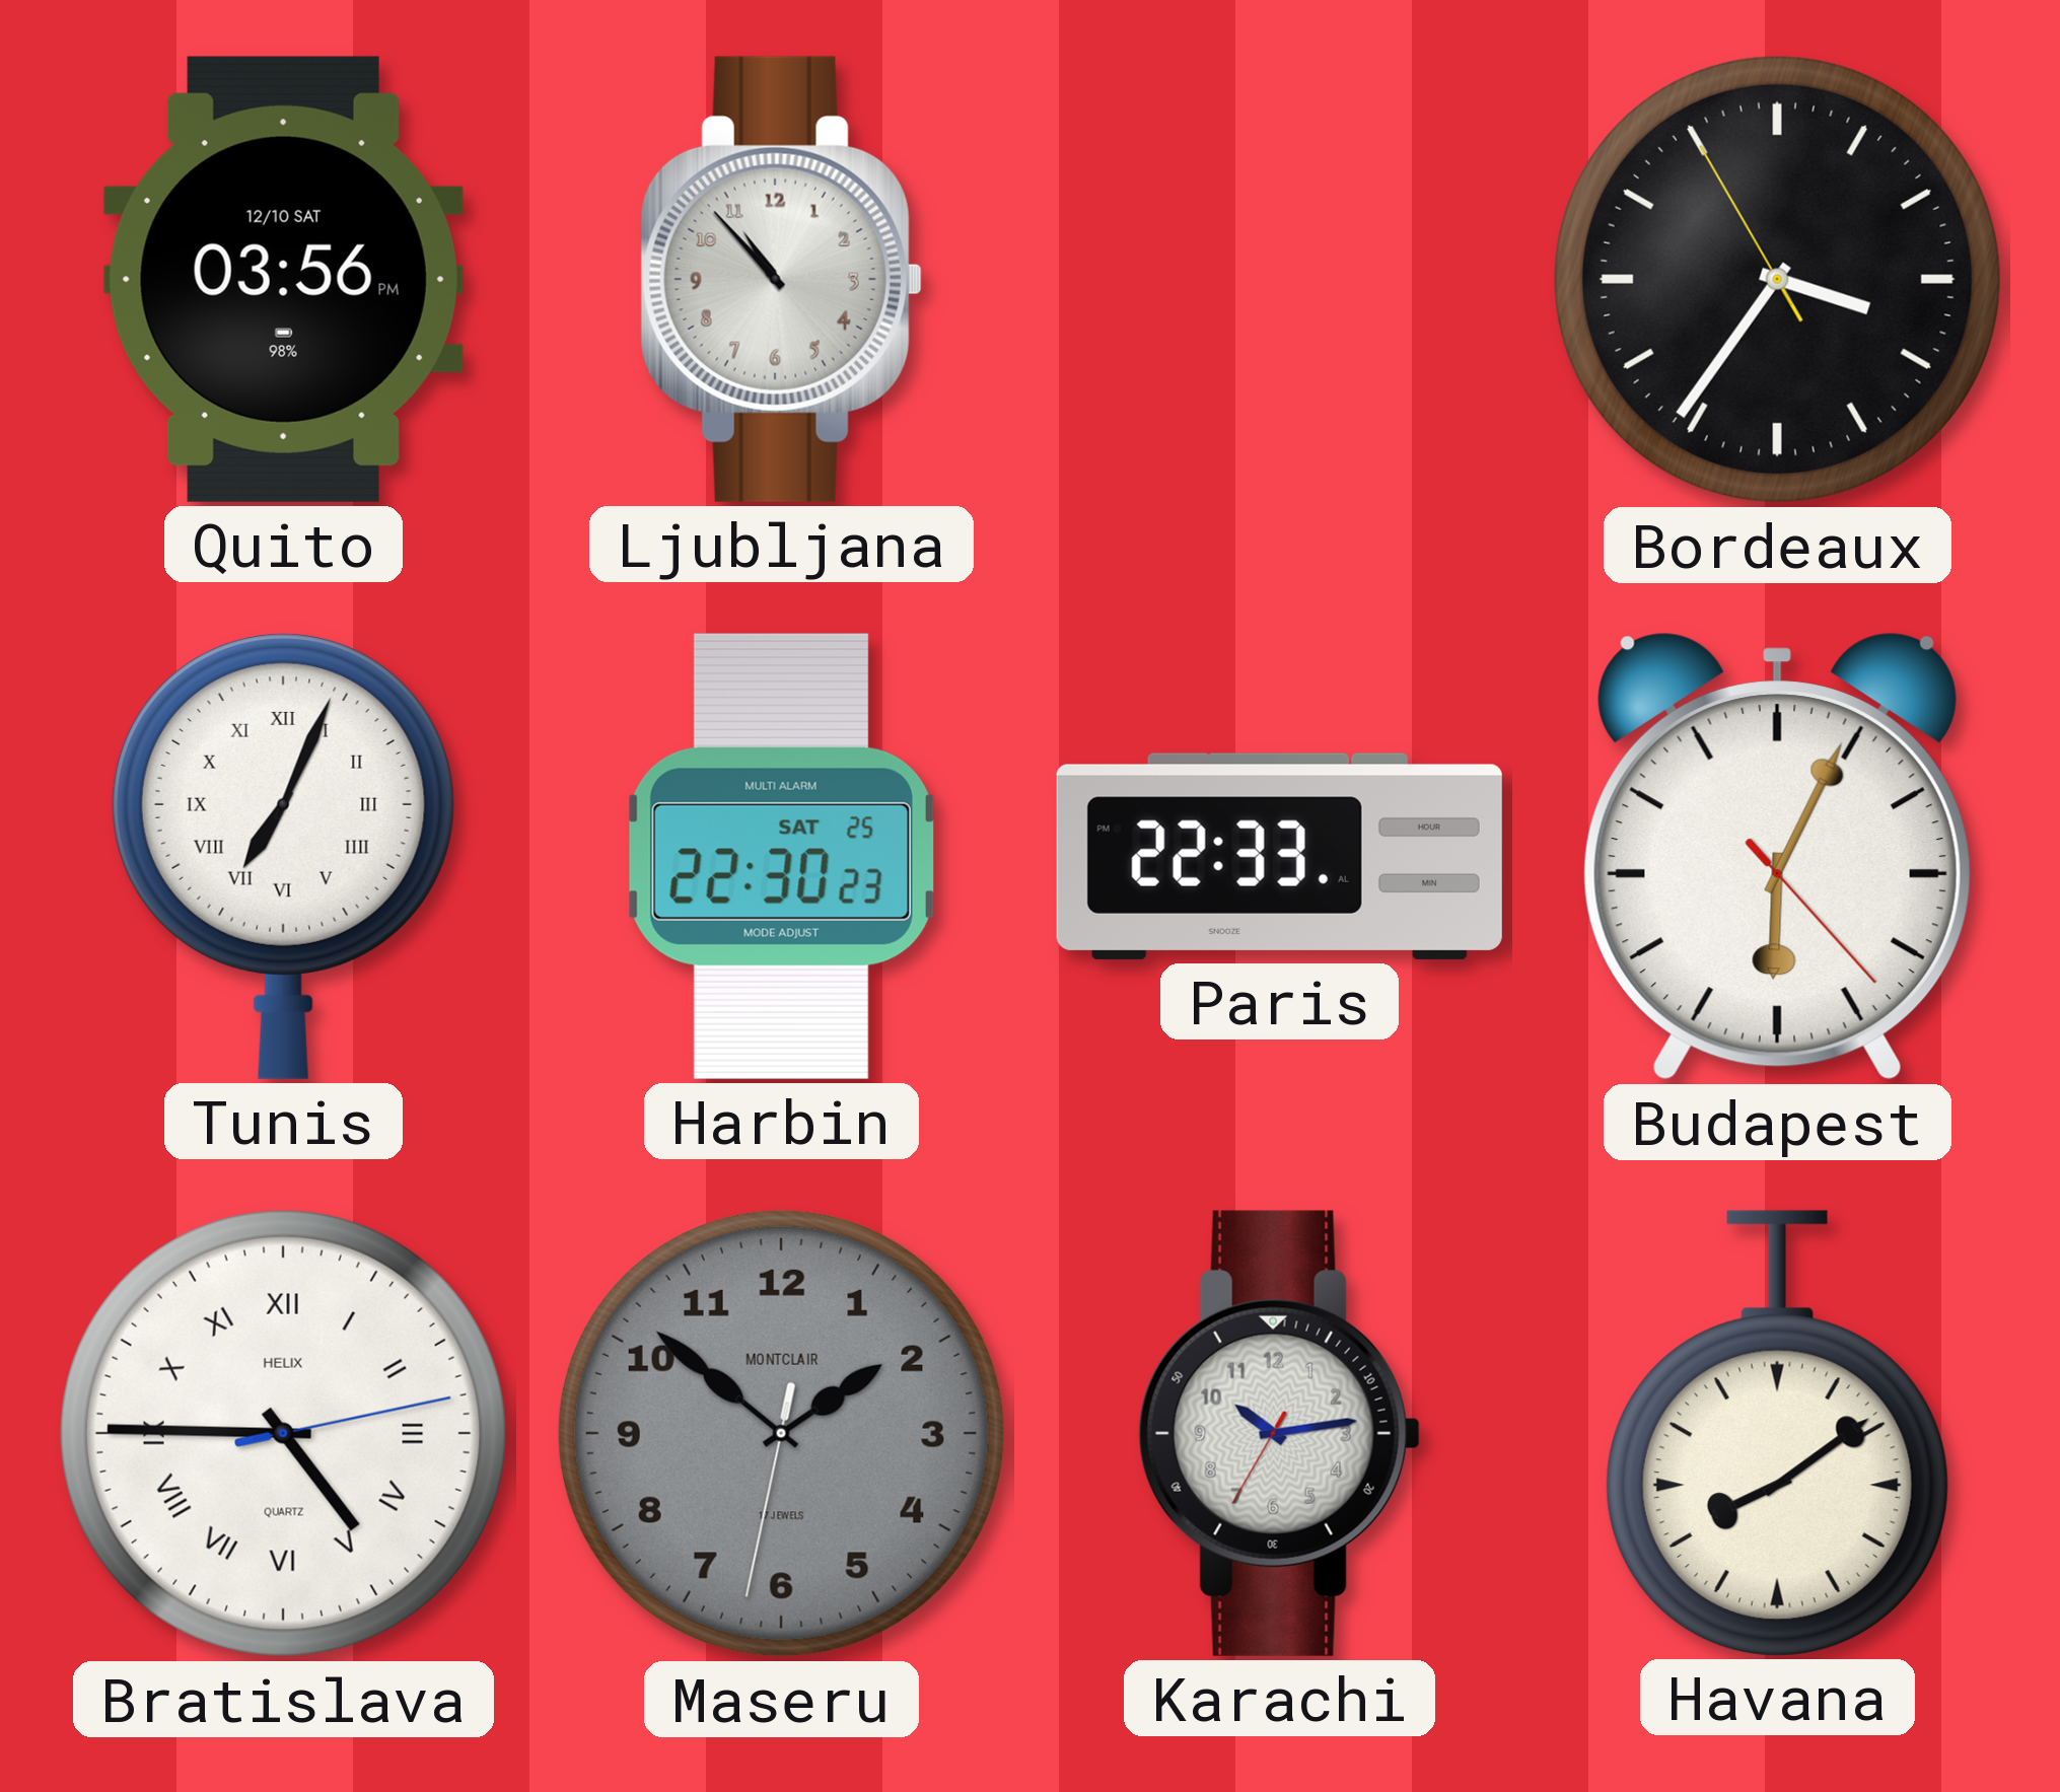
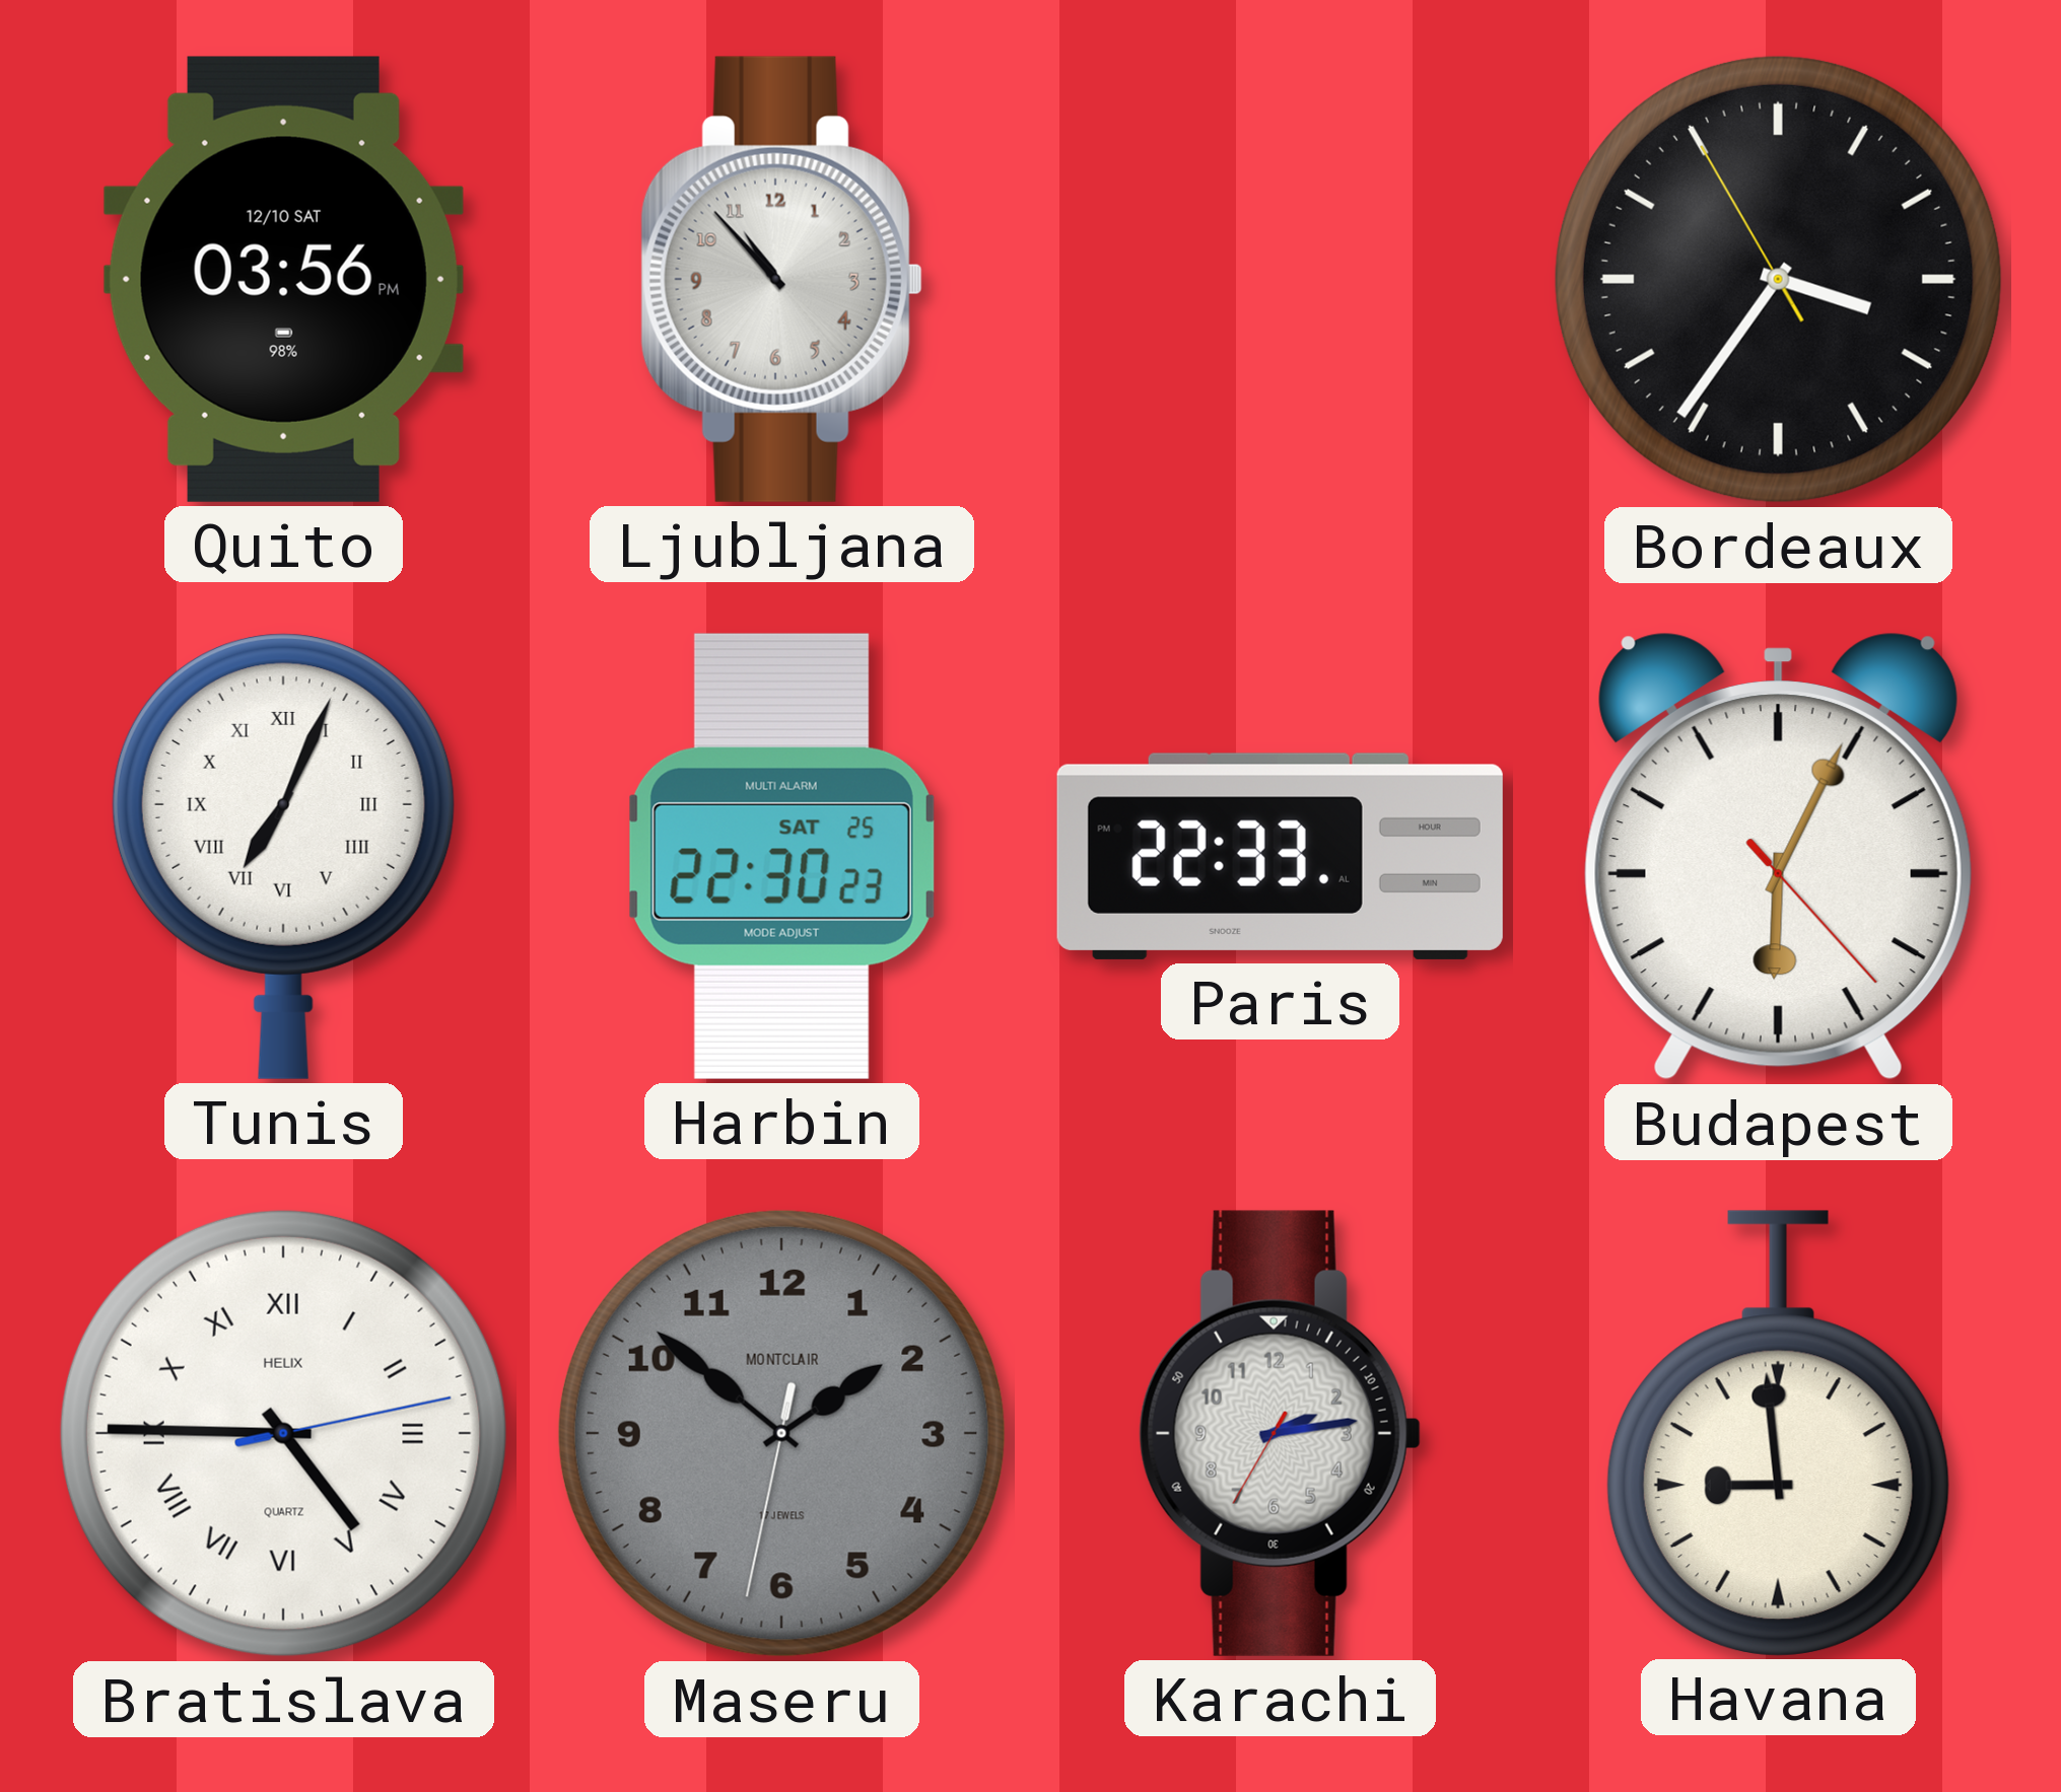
Karachi: 10:13 -> 2:13
Havana: 8:09 -> 8:59
